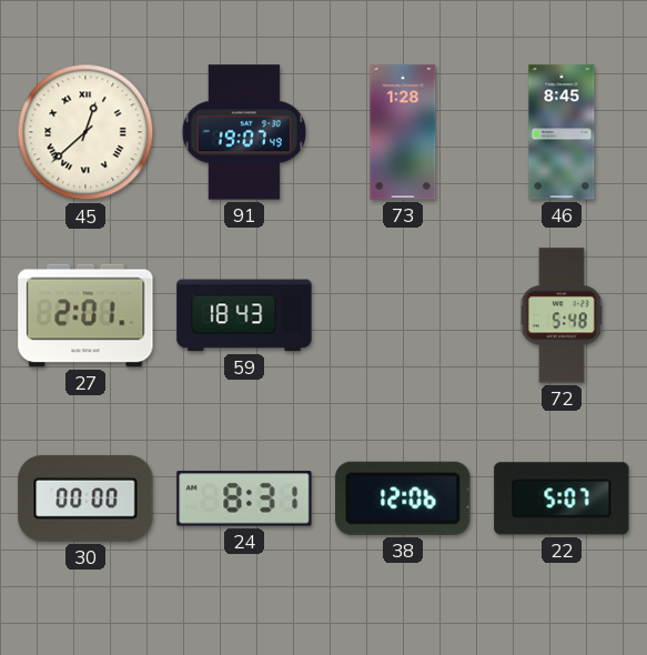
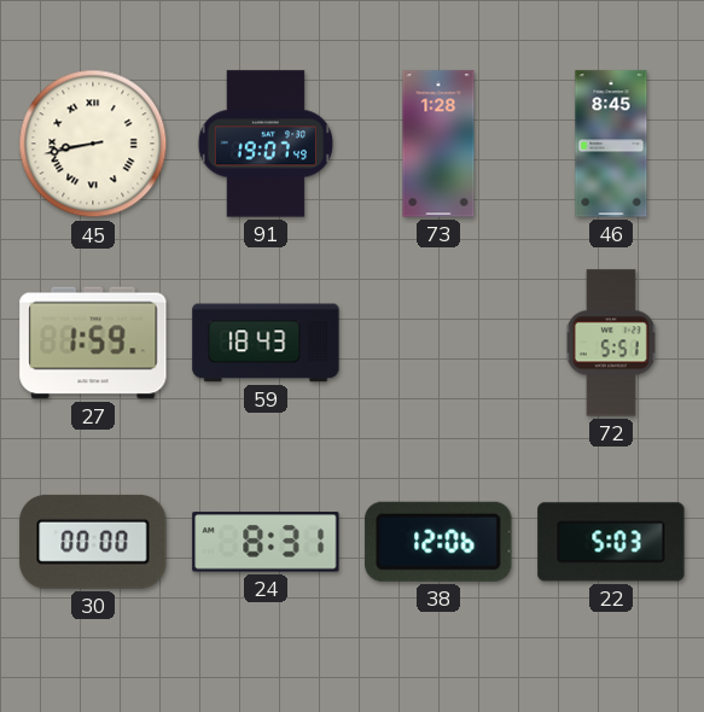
45: 12:38 -> 8:43
27: 2:01 -> 1:59
72: 5:48 -> 5:51
22: 5:07 -> 5:03
